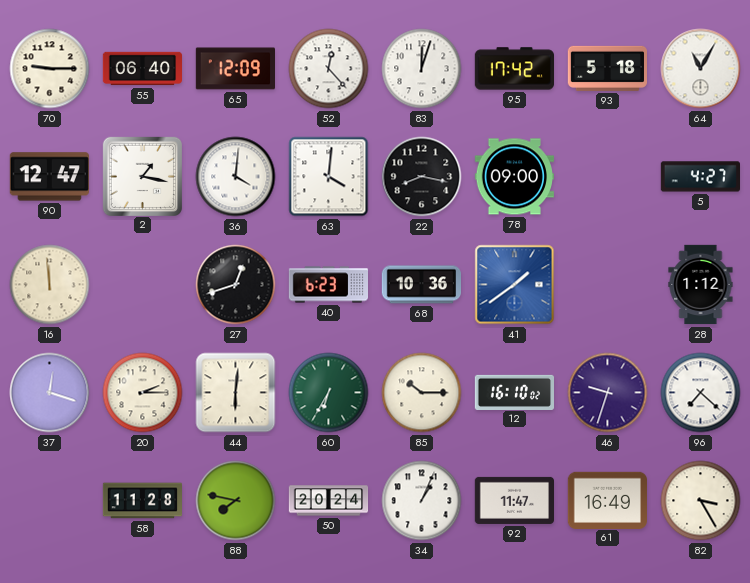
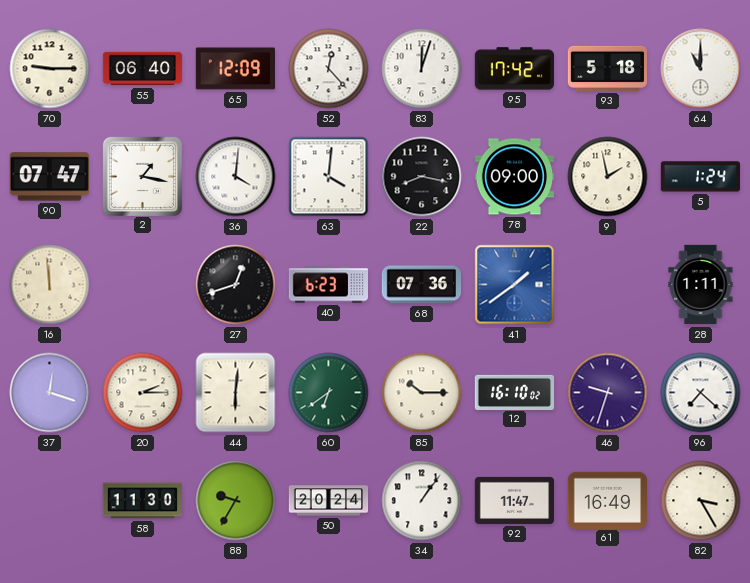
64: 11:05 -> 11:00
90: 12:47 -> 07:47
9: none -> 1:58
5: 4:27 -> 1:24
68: 10:36 -> 07:36
28: 1:12 -> 1:11
60: 6:35 -> 6:39
58: 11:28 -> 11:30
88: 7:47 -> 9:35
34: 1:04 -> 1:06
